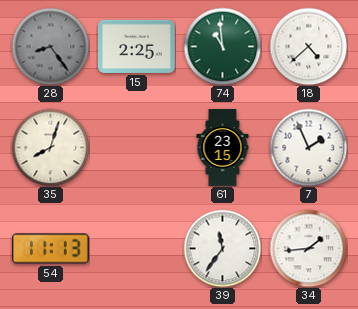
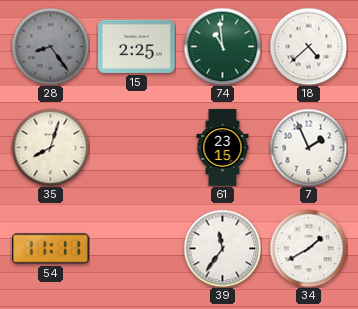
54: 11:13 -> 11:11
34: 1:44 -> 1:40
